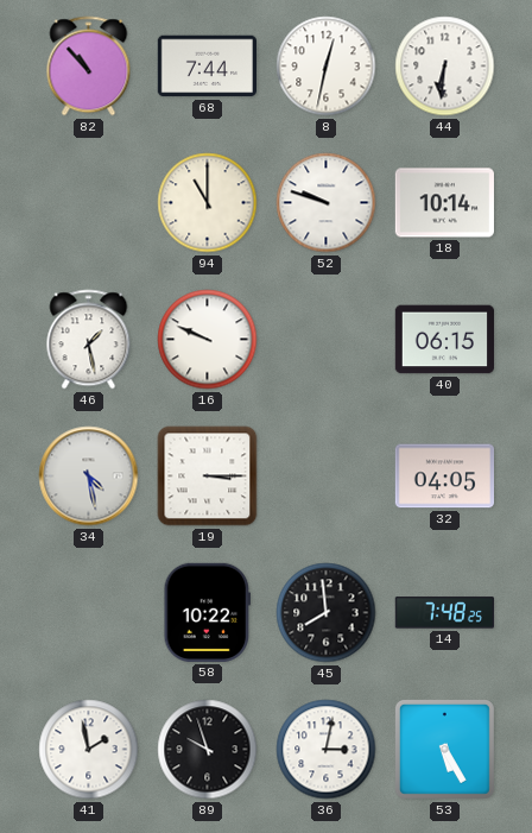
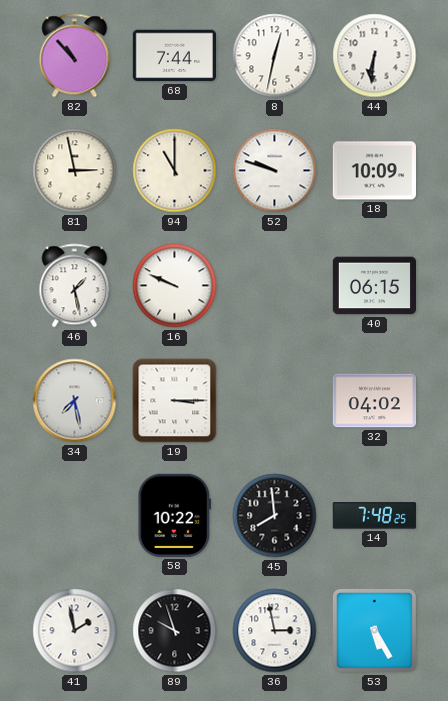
81: none -> 2:58
18: 10:14 -> 10:09
34: 4:28 -> 7:28
32: 04:05 -> 04:02
36: 3:02 -> 2:58
